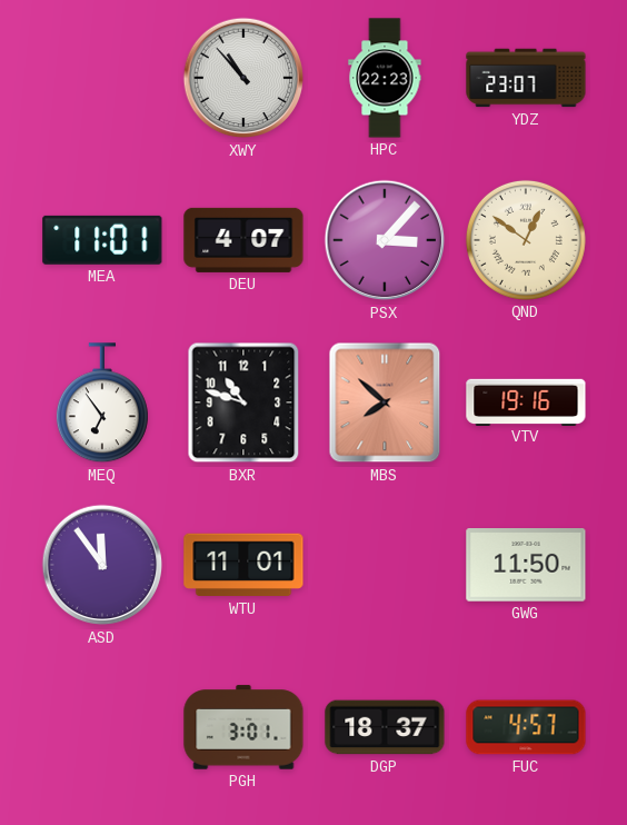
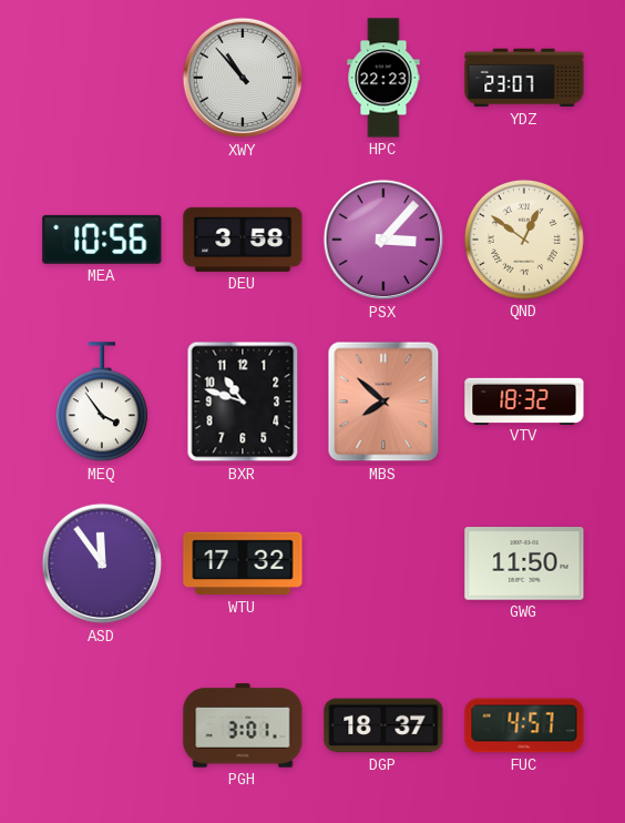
MEA: 11:01 -> 10:56
DEU: 4:07 -> 3:58
MEQ: 6:54 -> 3:54
VTV: 19:16 -> 18:32
WTU: 11:01 -> 17:32
